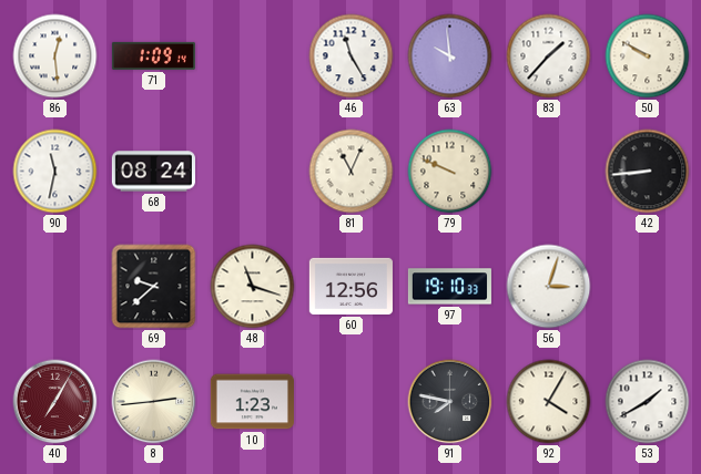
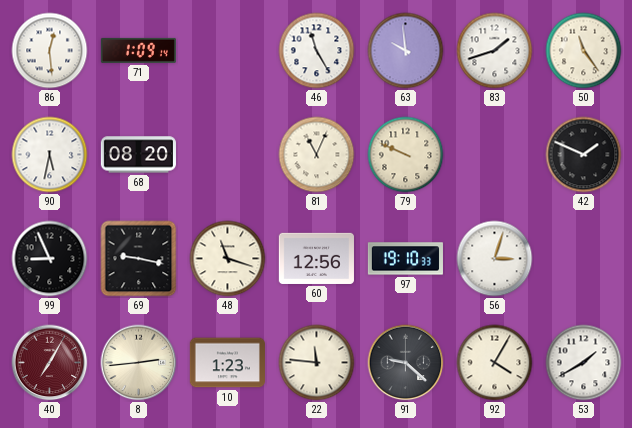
83: 1:37 -> 1:42
50: 9:50 -> 11:24
90: 11:32 -> 5:32
68: 08:24 -> 08:20
42: 8:44 -> 1:49
99: none -> 8:56
69: 9:38 -> 9:17
22: none -> 11:46
91: 7:47 -> 9:22
